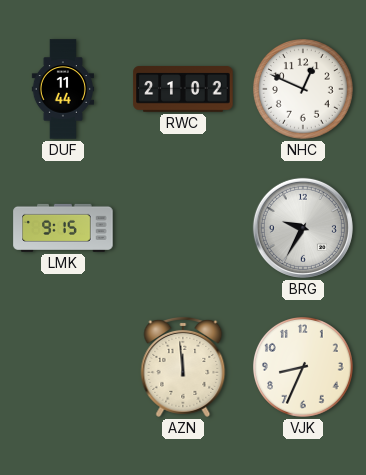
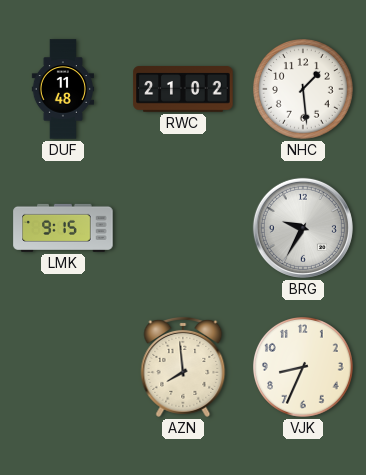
DUF: 11:44 -> 11:48
NHC: 12:49 -> 1:29
AZN: 11:59 -> 7:59
